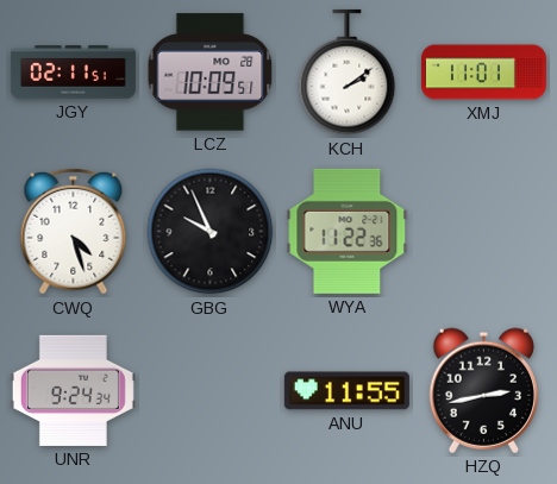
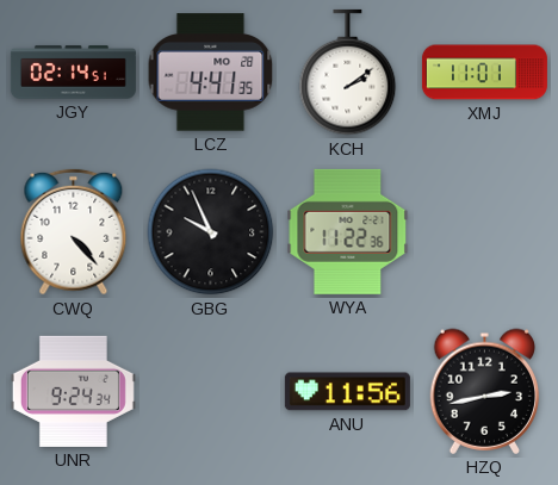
JGY: 02:11 -> 02:14
LCZ: 10:09 -> 4:41
CWQ: 4:27 -> 4:23
ANU: 11:55 -> 11:56
